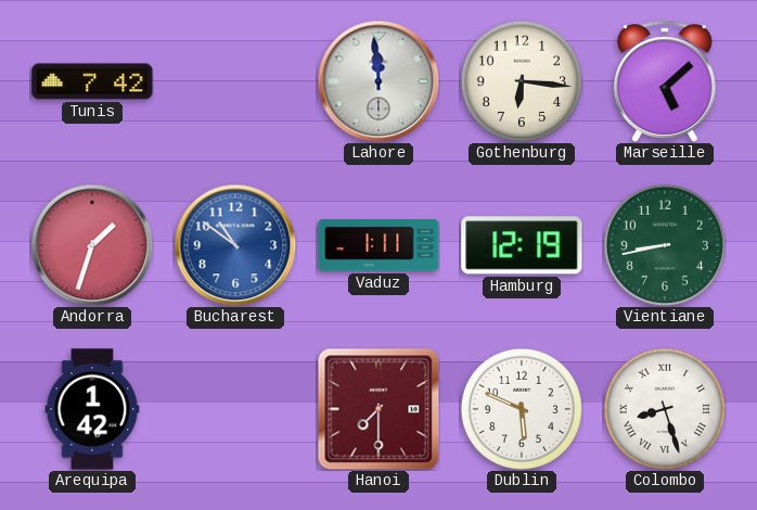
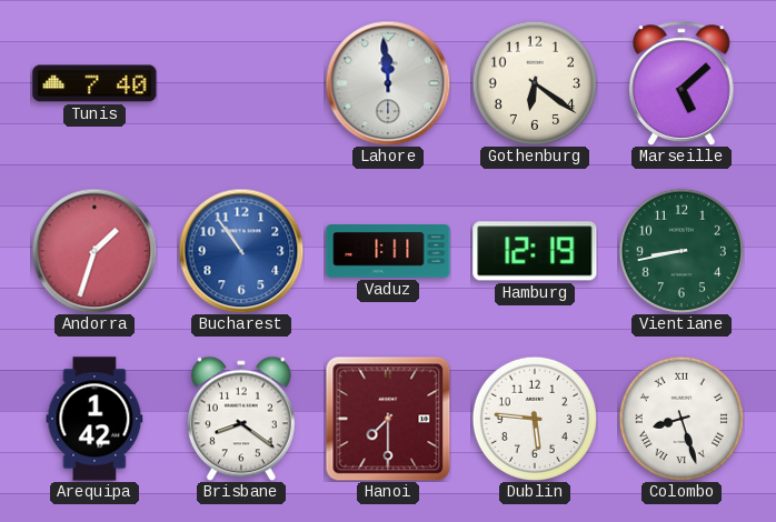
Tunis: 7:42 -> 7:40
Gothenburg: 6:16 -> 6:21
Bucharest: 10:51 -> 10:54
Brisbane: none -> 8:21
Dublin: 5:49 -> 5:46
